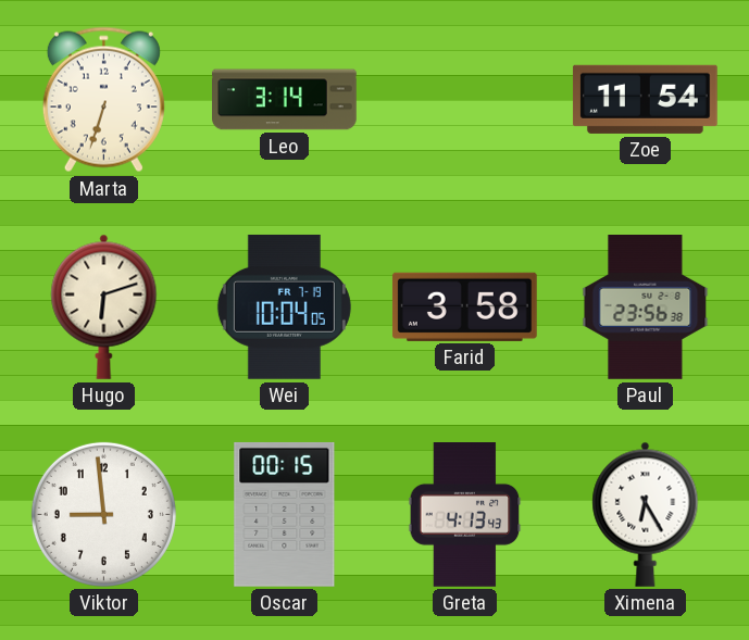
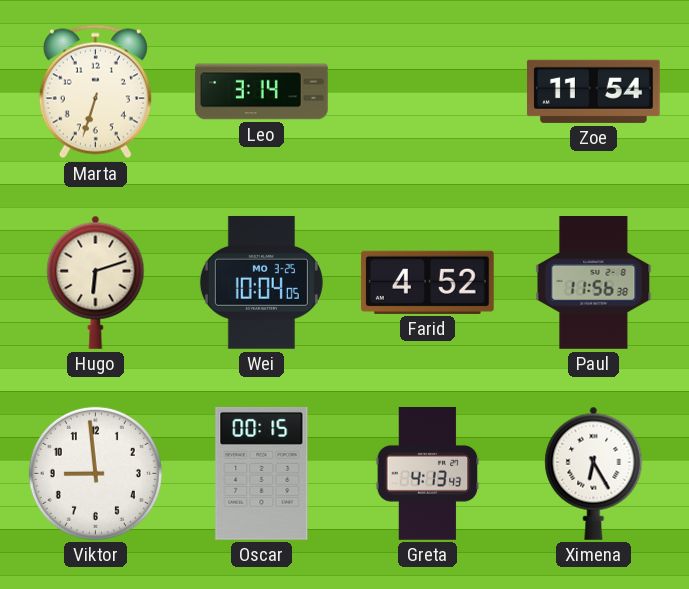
Wei date: FR 7-19 -> MO 3-25
Farid: 3:58 -> 4:52
Paul: 23:56 -> 11:56
